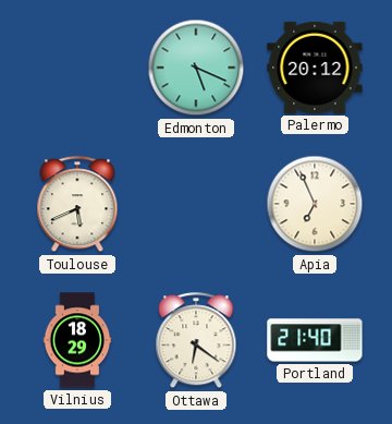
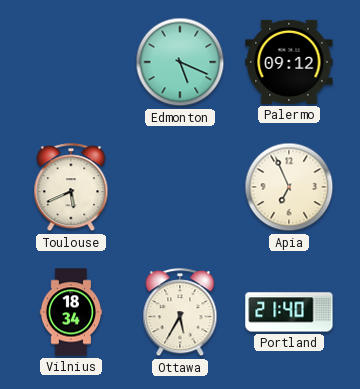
Palermo: 20:12 -> 09:12
Vilnius: 18:29 -> 18:34
Ottawa: 6:21 -> 5:35
